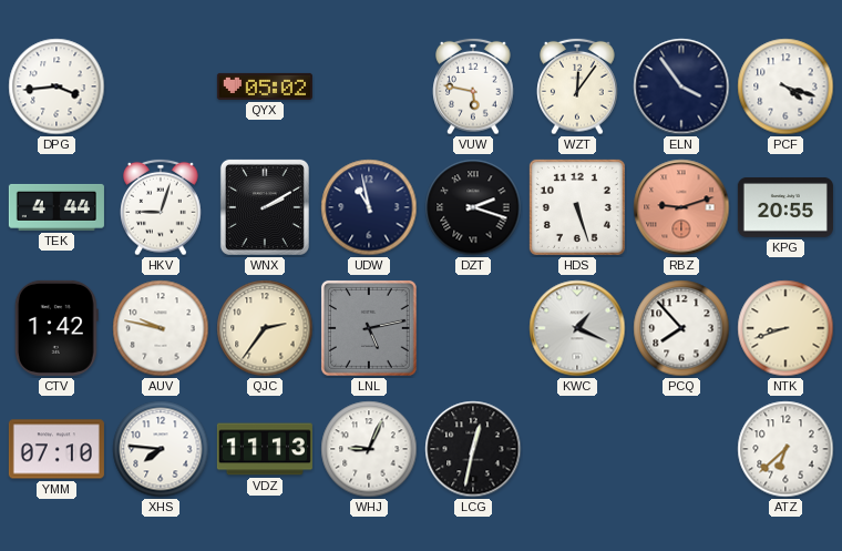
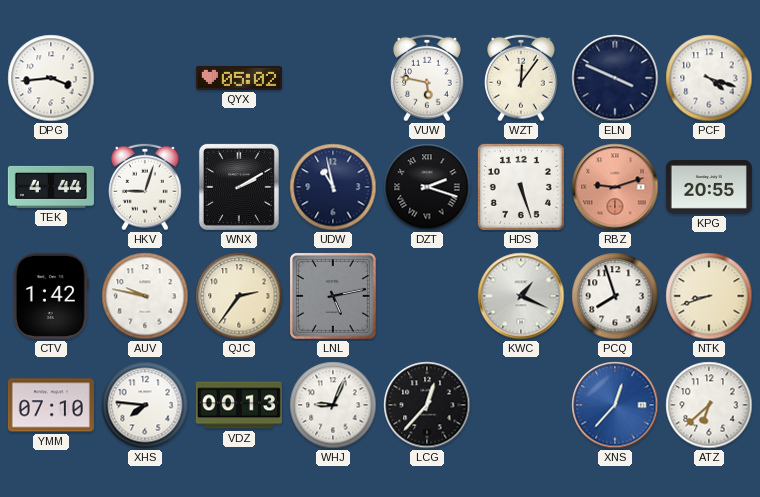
ELN: 3:54 -> 3:49
PCQ: 7:53 -> 7:57
VDZ: 11:13 -> 00:13
LCG: 12:32 -> 12:37
XNS: none -> 12:37
